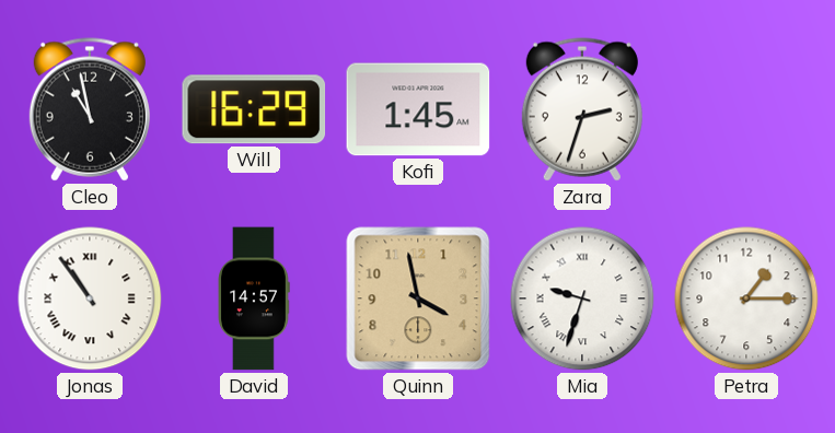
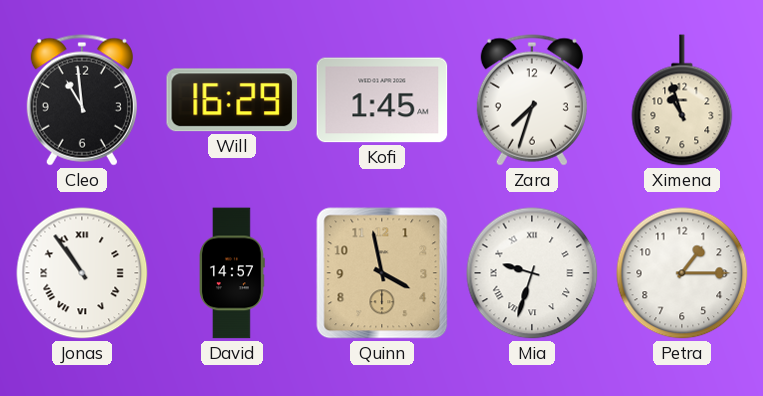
Cleo: 10:58 -> 10:59
Zara: 2:33 -> 7:33
Ximena: none -> 10:57
